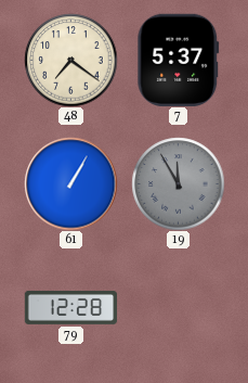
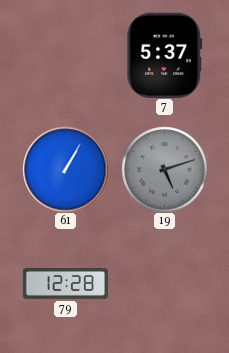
48: 7:21 -> none
19: 11:55 -> 5:12
